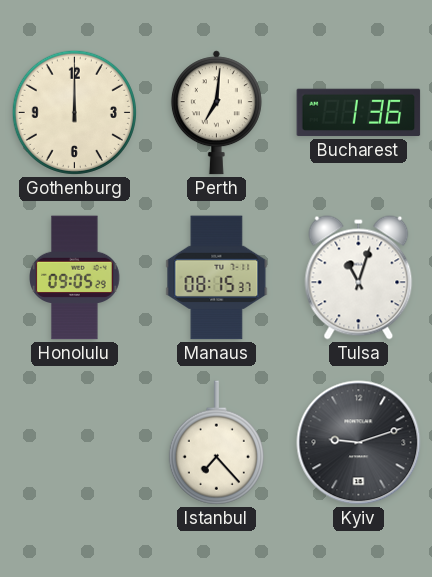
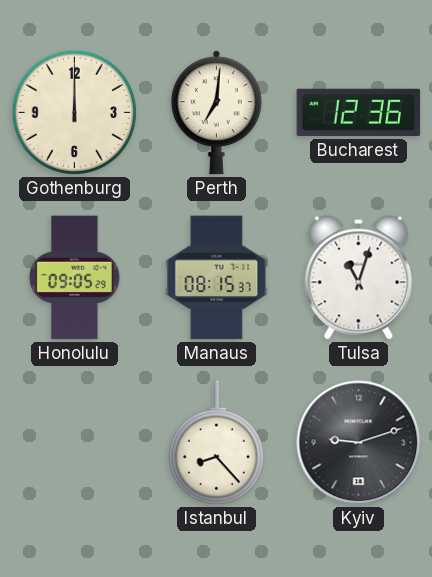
Bucharest: 1:36 -> 12:36
Istanbul: 7:23 -> 8:23
